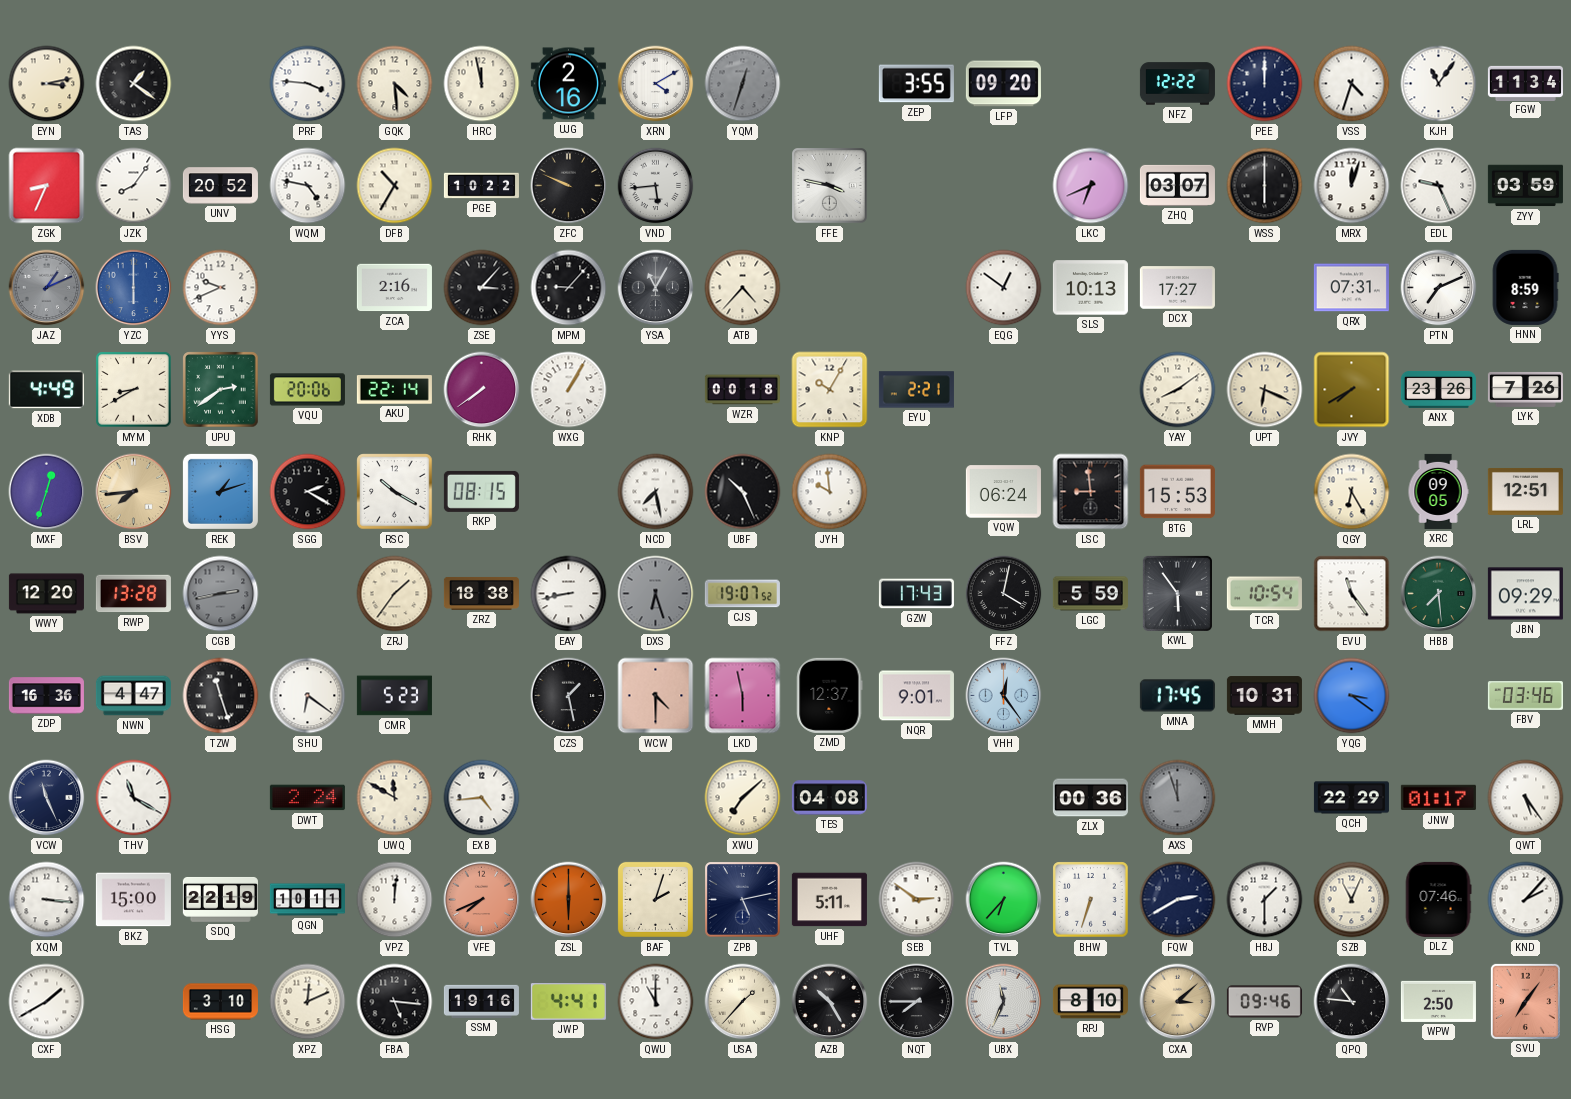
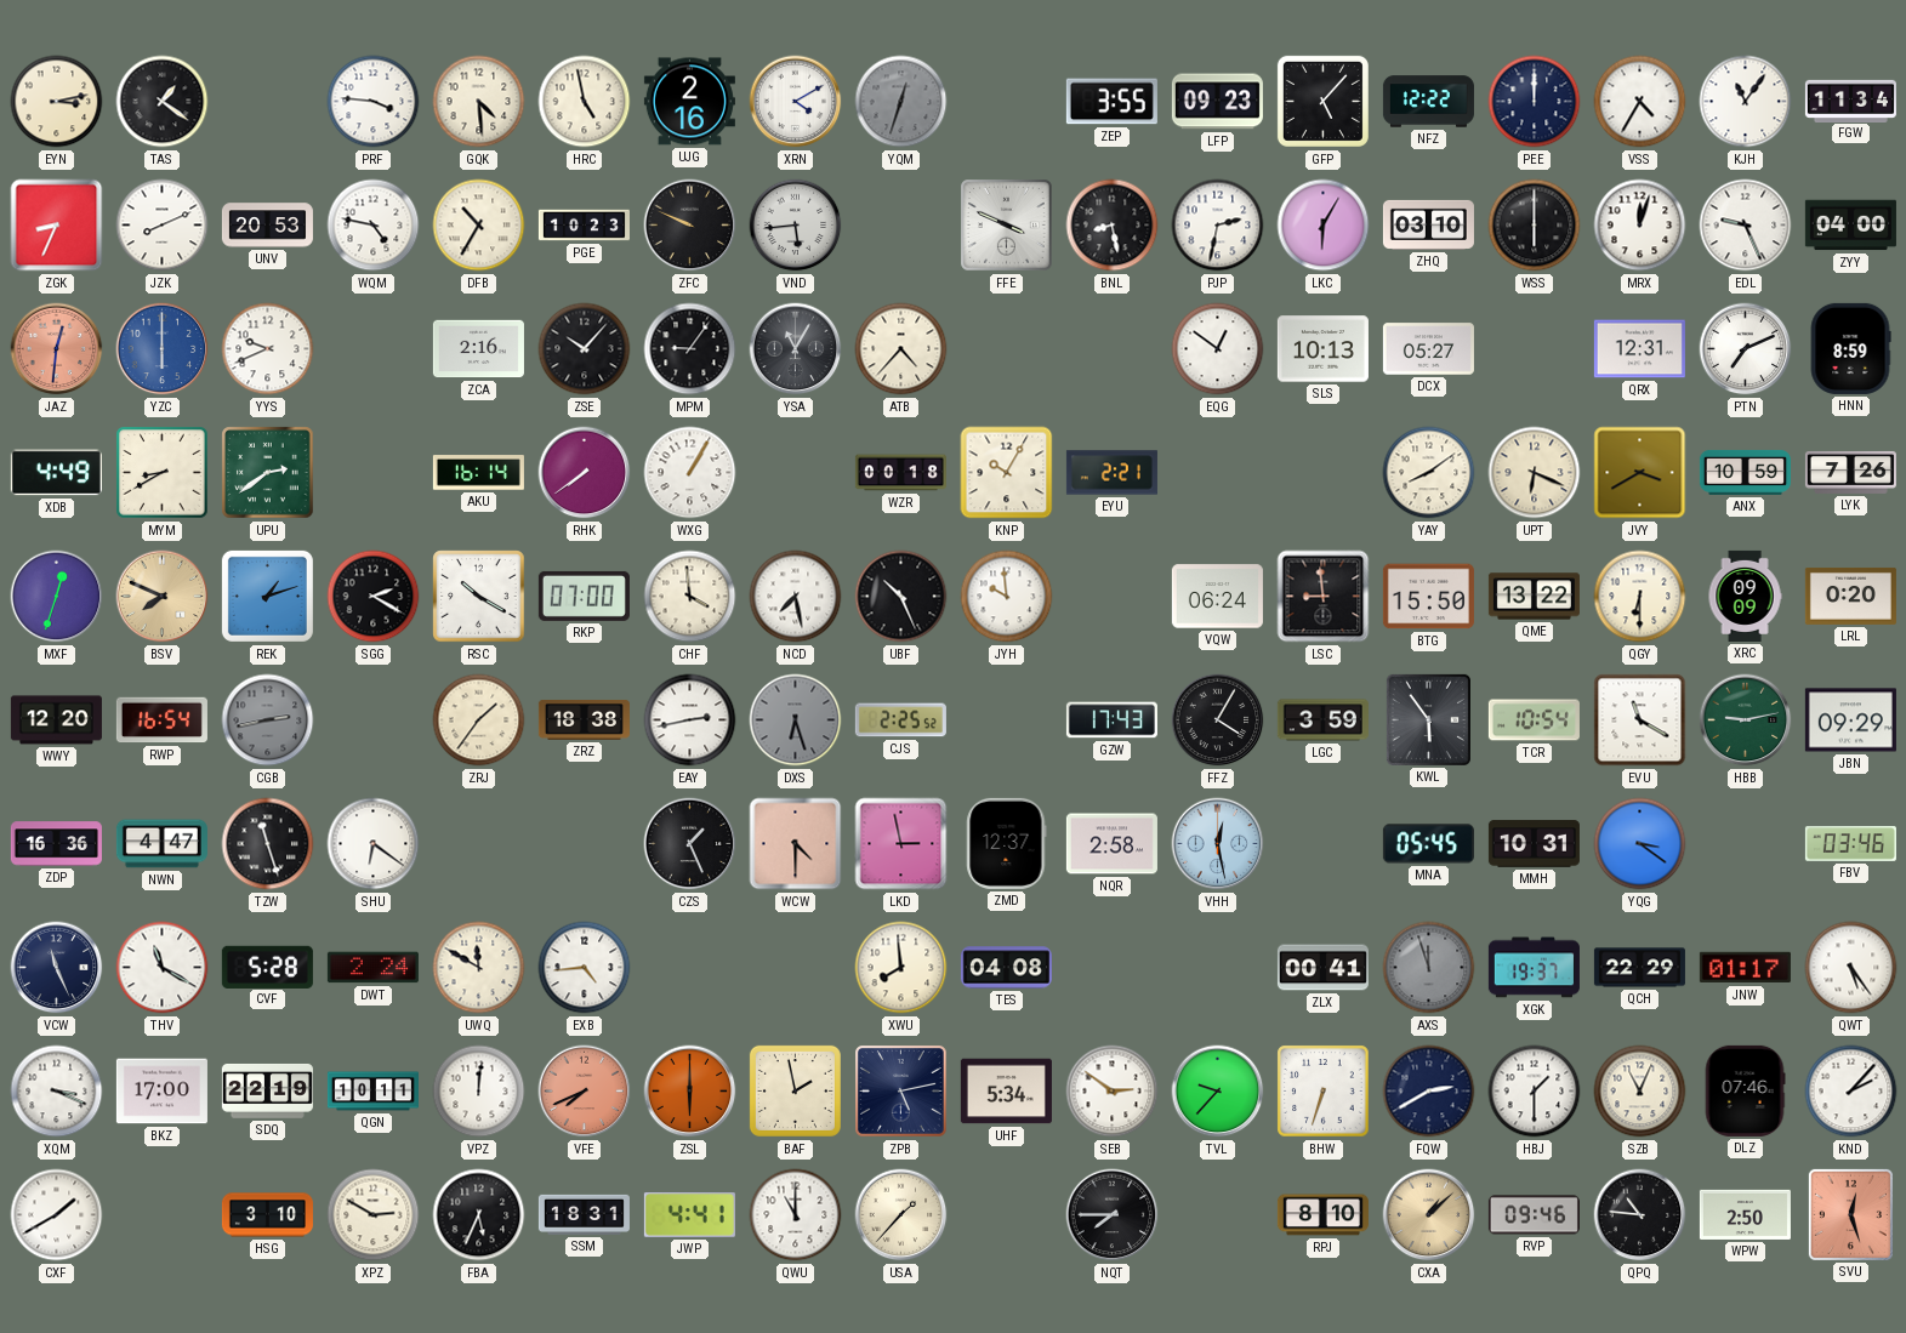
HRC: 11:58 -> 4:58
LFP: 09:20 -> 09:23
GFP: none -> 5:07
VSS: 4:33 -> 4:35
JZK: 8:06 -> 8:11
UNV: 20:52 -> 20:53
PGE: 10:22 -> 10:23
FFE: 3:47 -> 3:49
BNL: none -> 8:28
PJP: none -> 2:32
LKC: 6:41 -> 6:05
ZHQ: 03:07 -> 03:10
ZYY: 03:59 -> 04:00
JAZ: 1:11 -> 12:31
JAZ dial: grey -> salmon
ZSE: 3:07 -> 10:07
MPM: 9:07 -> 9:06
DCX: 17:27 -> 05:27
QRX: 07:31 -> 12:31
VQU: 20:06 -> none
AKU: 22:14 -> 16:14
JVY: 7:40 -> 3:40
ANX: 23:26 -> 10:59
BSV: 7:44 -> 7:49
RKP: 08:15 -> 07:00
CHF: none -> 3:59
BTG: 15:53 -> 15:50
QME: none -> 13:22
QGY: 6:25 -> 6:30
XRC: 09:05 -> 09:09
LRL: 12:51 -> 0:20
RWP: 13:28 -> 16:54
EAY: 8:43 -> 2:43
CJS: 19:07 -> 2:25
FFZ: 4:02 -> 4:05
LGC: 5:59 -> 3:59
EVU: 11:24 -> 11:20
HBB: 7:29 -> 9:13
CMR: 5:23 -> none
CZS: 1:28 -> 1:26
LKD: 5:58 -> 2:58
NQR: 9:01 -> 2:58
VHH: 12:24 -> 12:28
MNA: 17:45 -> 05:45
CVF: none -> 5:28
XWU: 7:08 -> 7:59
ZLX: 00:36 -> 00:41
XGK: none -> 19:37
XQM: 3:16 -> 3:19
BKZ: 15:00 -> 17:00
BAF: 2:03 -> 1:58
UHF: 5:11 -> 5:34
TVL: 6:37 -> 9:37
XPZ: 12:11 -> 2:50
FBA: 5:16 -> 5:34
SSM: 19:16 -> 18:31
AZB: 10:25 -> none
UBX: 11:34 -> none
CXA: 3:08 -> 1:08
SVU: 7:06 -> 12:27
